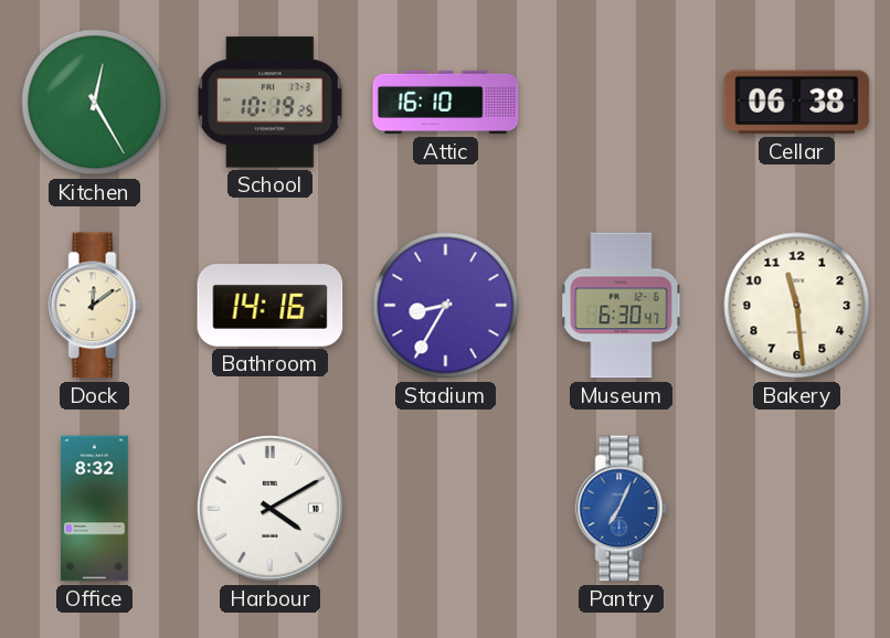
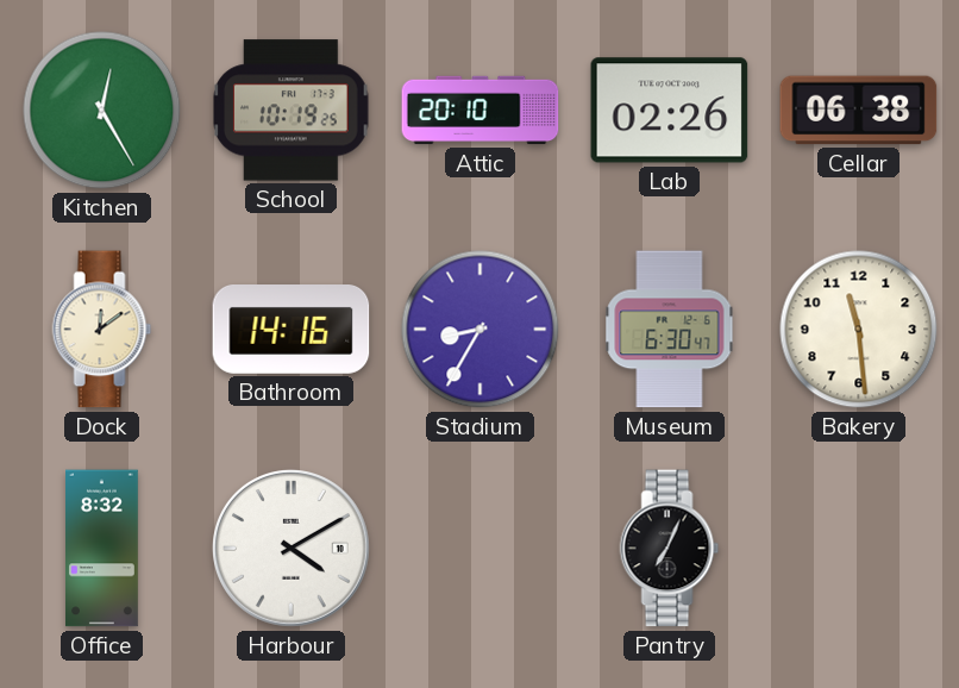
Attic: 16:10 -> 20:10
Lab: none -> 02:26
Pantry dial: blue -> black
